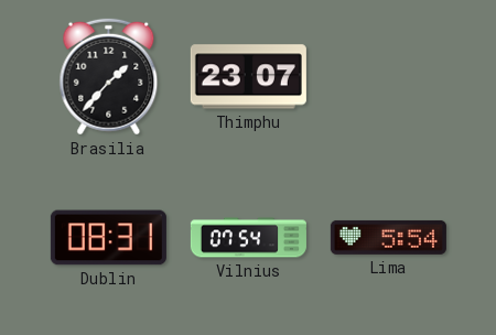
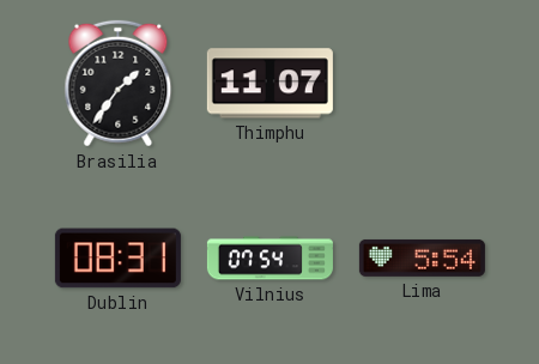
Brasilia: 1:37 -> 1:36
Thimphu: 23:07 -> 11:07
